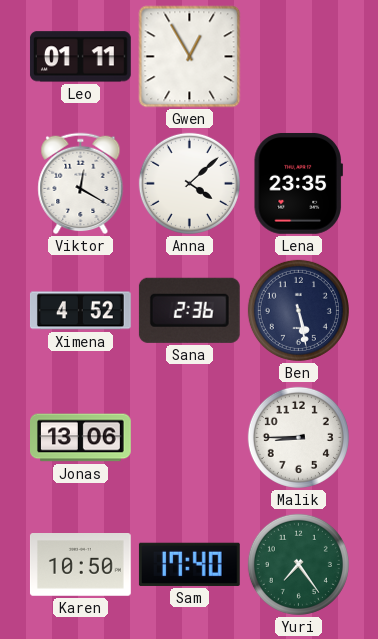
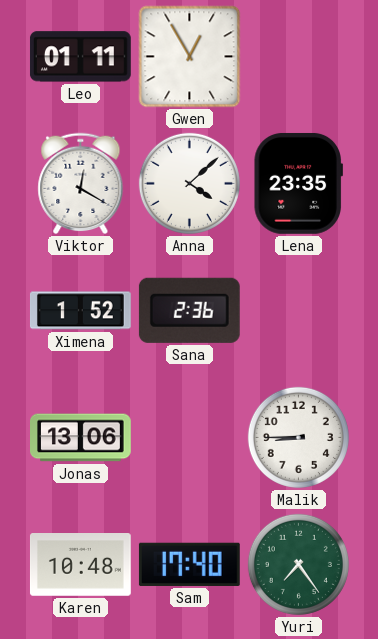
Ximena: 4:52 -> 1:52
Ben: 5:28 -> none
Karen: 10:50 -> 10:48
